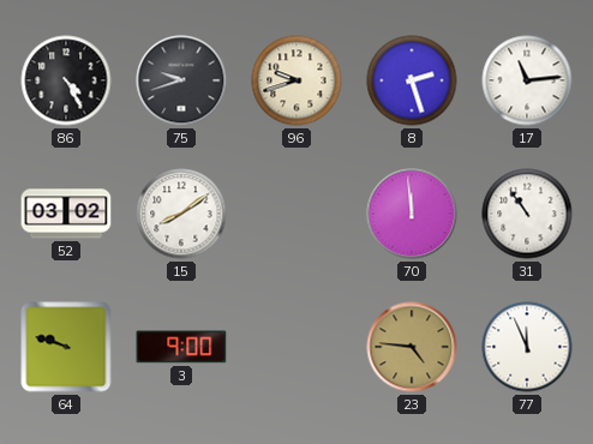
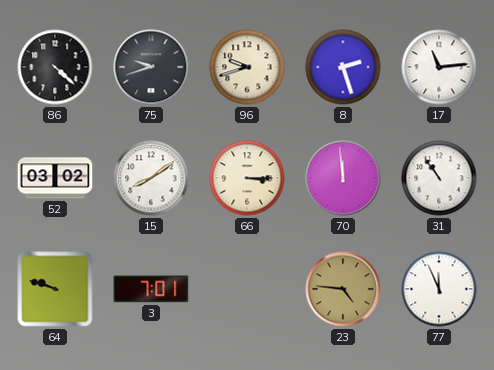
86: 4:25 -> 4:22
66: none -> 3:15
3: 9:00 -> 7:01
